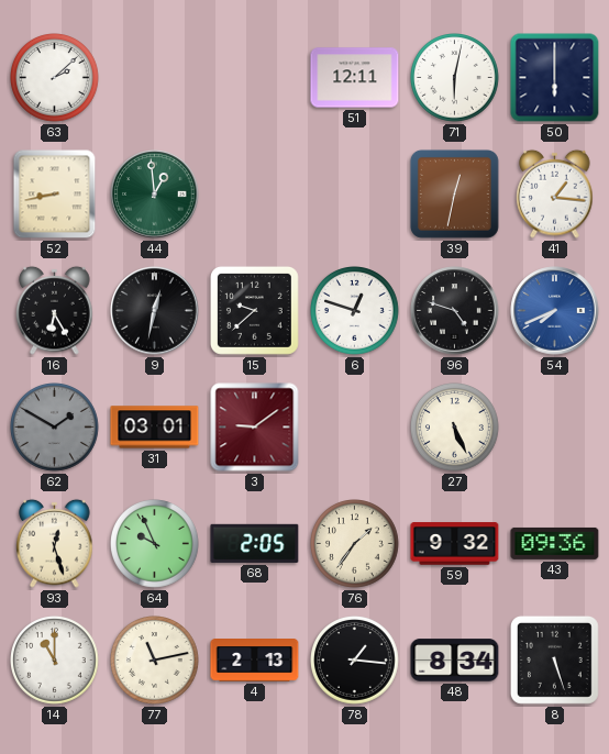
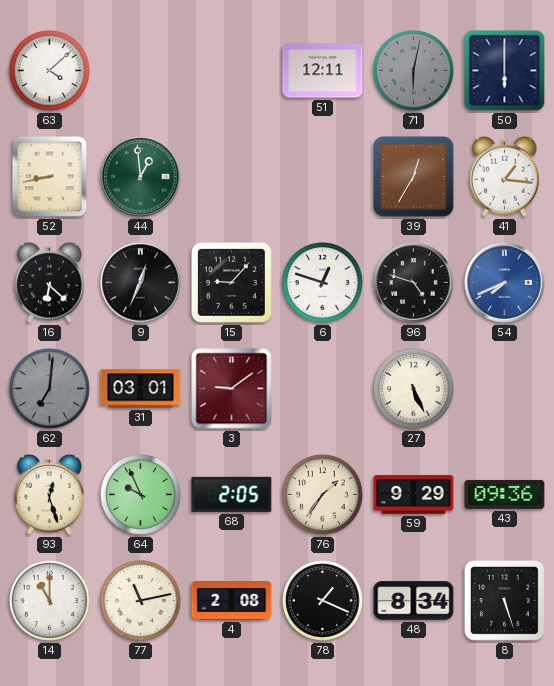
63: 2:08 -> 4:08
71 dial: white -> grey
39: 12:32 -> 12:35
16: 6:25 -> 6:22
9: 12:32 -> 12:34
15: 9:38 -> 9:07
62: 1:50 -> 7:01
59: 9:32 -> 9:29
4: 2:13 -> 2:08
78: 1:16 -> 1:19
